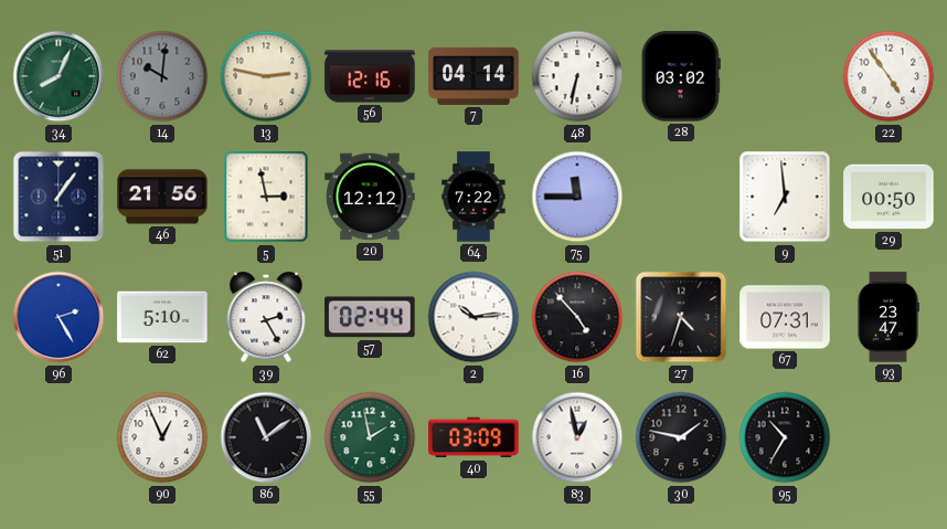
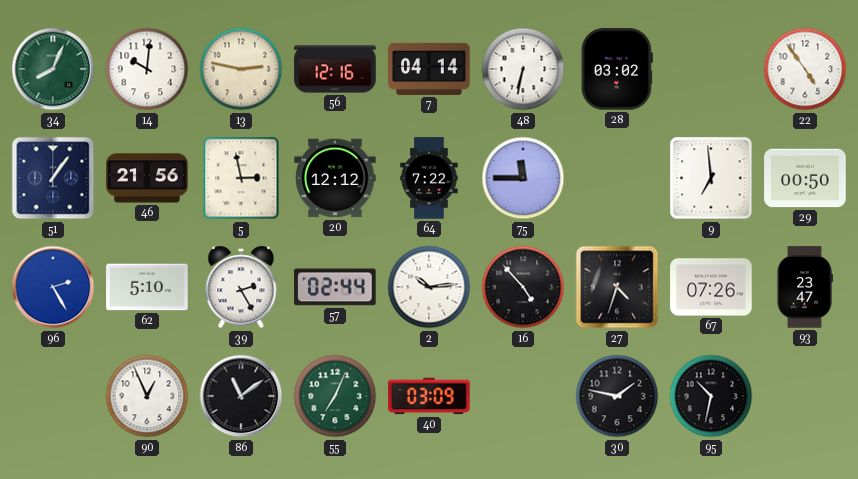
14 dial: grey -> white
67: 07:31 -> 07:26
55: 1:58 -> 7:04
83: 12:58 -> none
95: 10:35 -> 10:32
